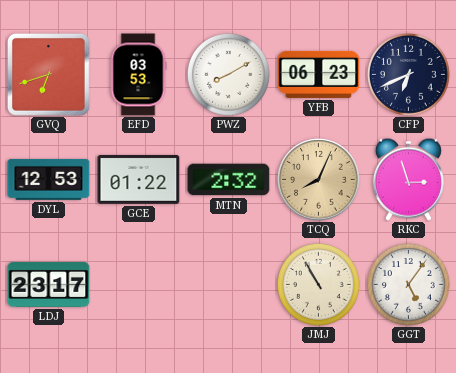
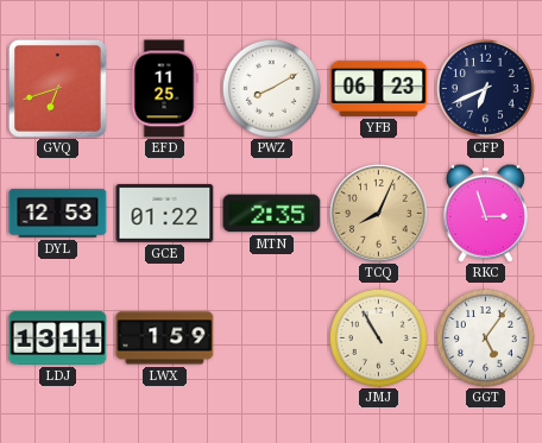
EFD: 03:53 -> 11:25
MTN: 2:32 -> 2:35
LDJ: 23:17 -> 13:11
LWX: none -> 1:59
